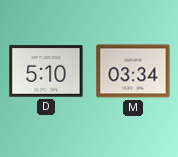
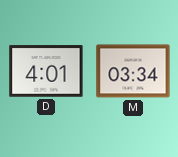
D: 5:10 -> 4:01
